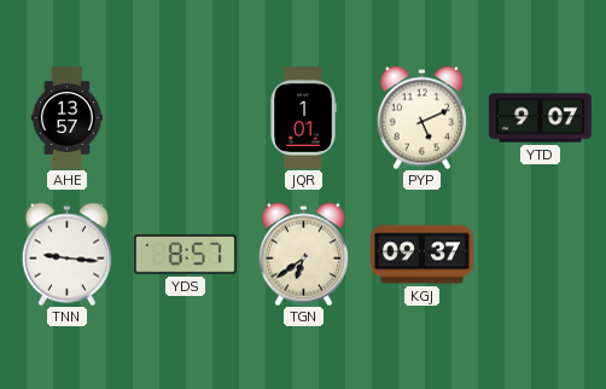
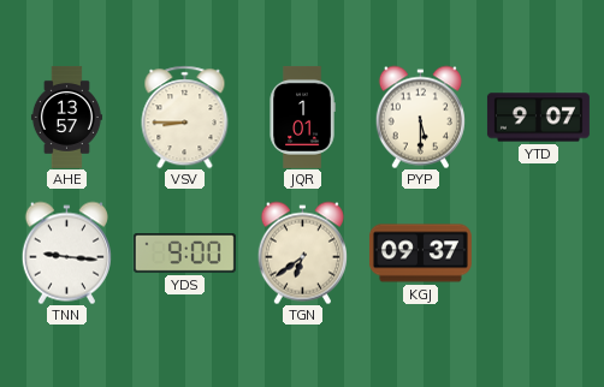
VSV: none -> 8:45
PYP: 5:11 -> 5:30
YDS: 8:57 -> 9:00
